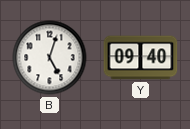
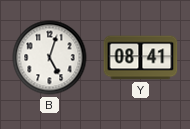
Y: 09:40 -> 08:41
